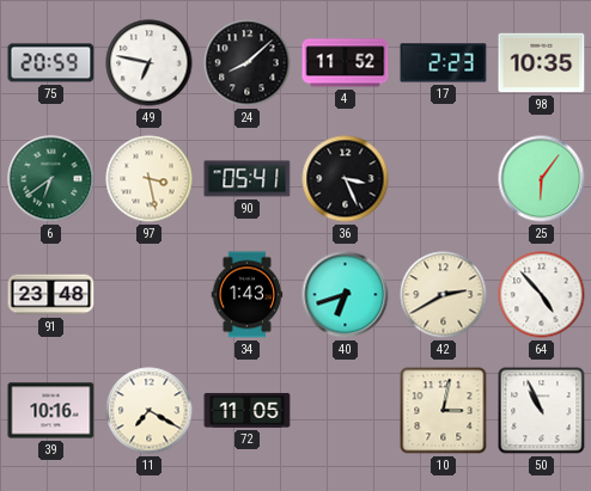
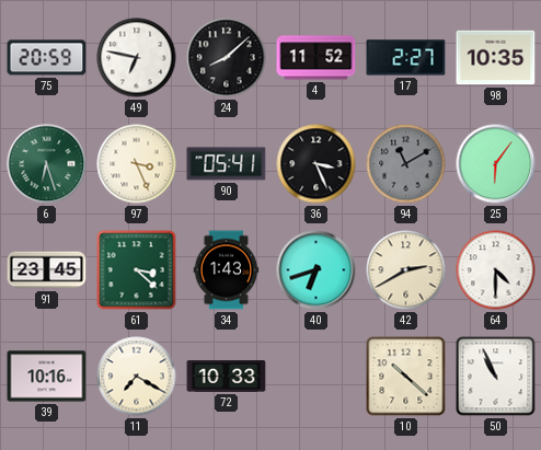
17: 2:23 -> 2:27
6: 6:39 -> 6:27
97: 3:28 -> 3:26
94: none -> 11:10
91: 23:48 -> 23:45
61: none -> 3:22
64: 4:53 -> 4:30
72: 11:05 -> 10:33
10: 3:02 -> 10:22
